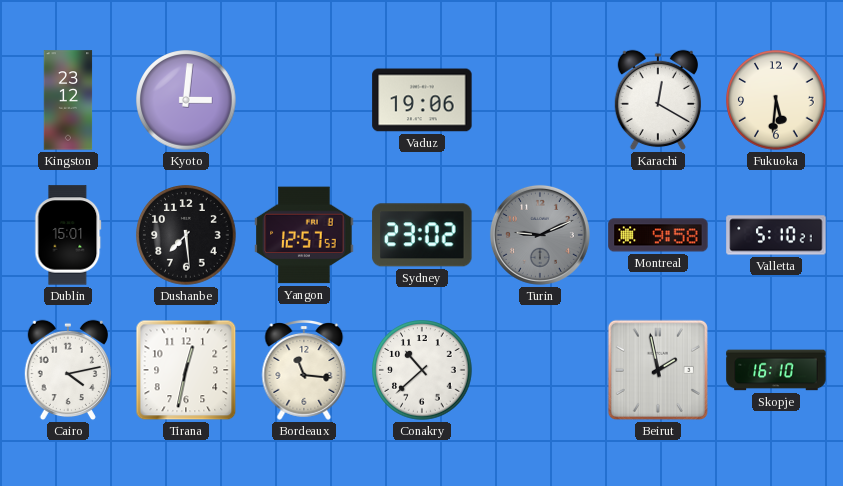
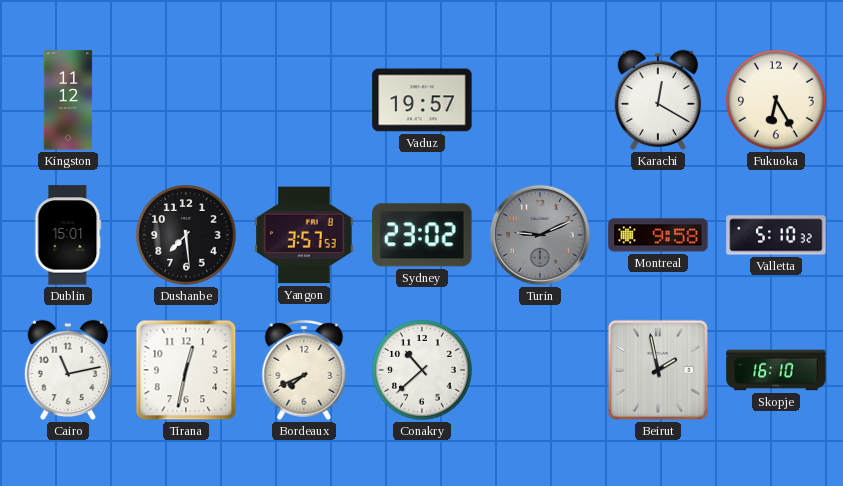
Kingston: 23:12 -> 11:12
Kyoto: 3:01 -> none
Vaduz: 19:06 -> 19:57
Fukuoka: 5:31 -> 6:25
Yangon: 12:57 -> 3:57
Valletta: 5:10:21 -> 5:10:32
Cairo: 4:13 -> 11:13
Bordeaux: 11:16 -> 7:41
